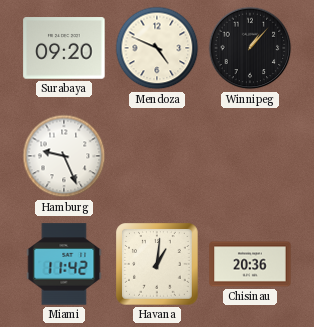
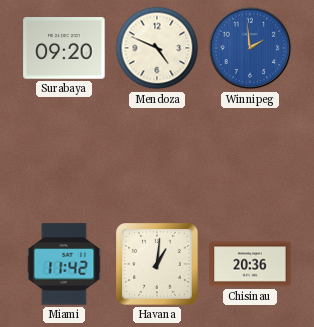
Winnipeg: 1:07 -> 1:59
Winnipeg dial: black -> blue
Hamburg: 9:26 -> none
